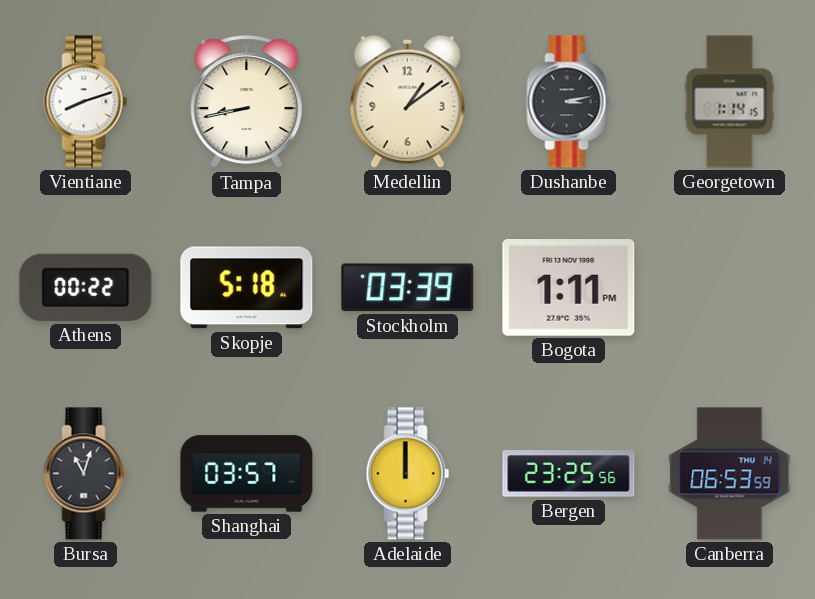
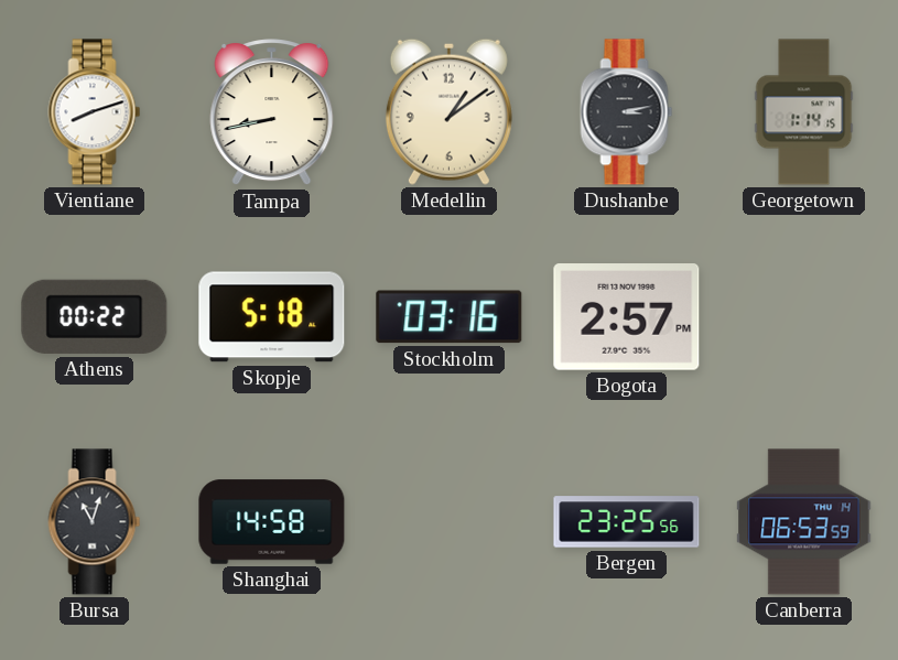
Stockholm: 03:39 -> 03:16
Bogota: 1:11 -> 2:57
Shanghai: 03:57 -> 14:58
Adelaide: 12:00 -> none
